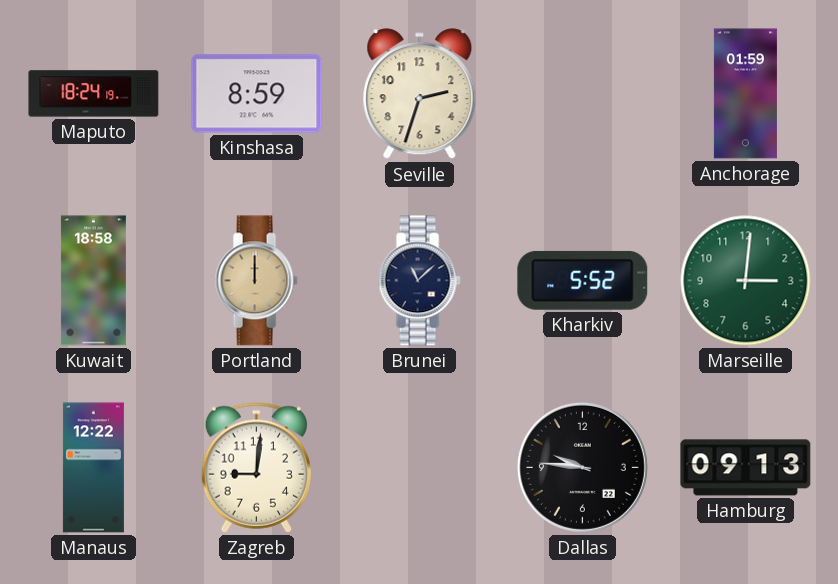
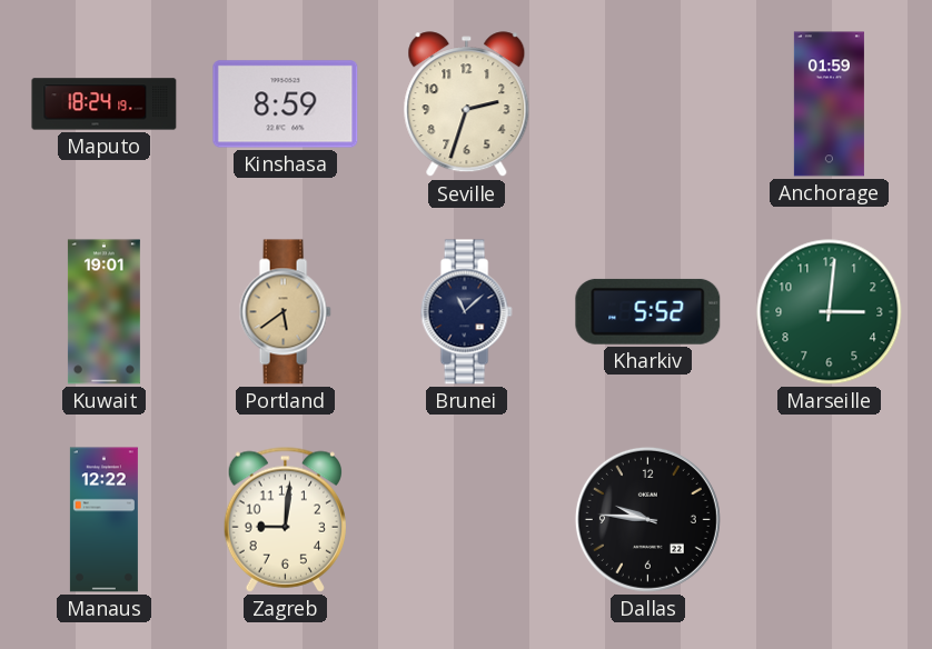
Kuwait: 18:58 -> 19:01
Portland: 12:00 -> 5:39
Hamburg: 09:13 -> none
